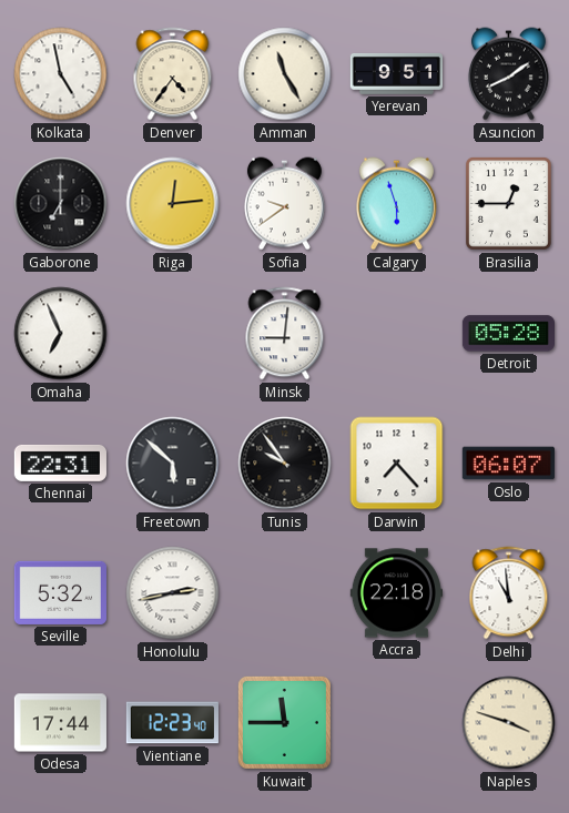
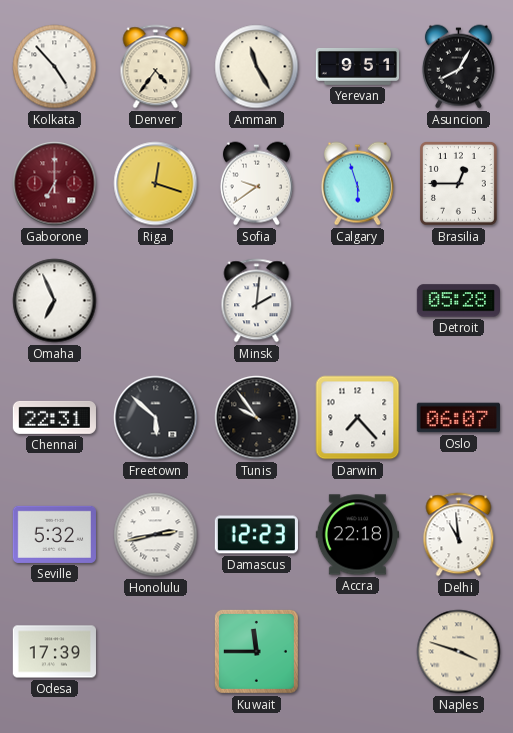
Kolkata: 4:58 -> 4:53
Asuncion: 8:09 -> 8:05
Gaborone dial: black -> burgundy
Riga: 12:14 -> 12:18
Minsk: 9:01 -> 2:01
Damascus: none -> 12:23
Odesa: 17:44 -> 17:39
Vientiane: 12:23 -> none
